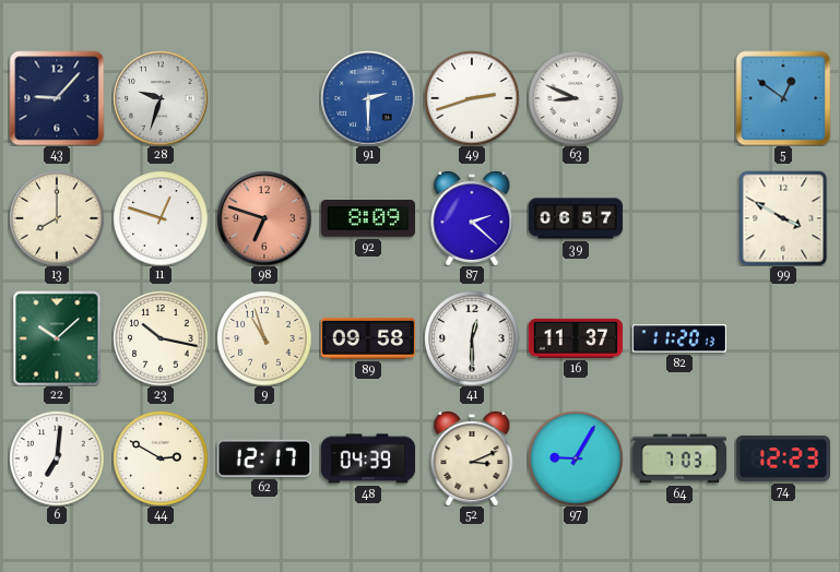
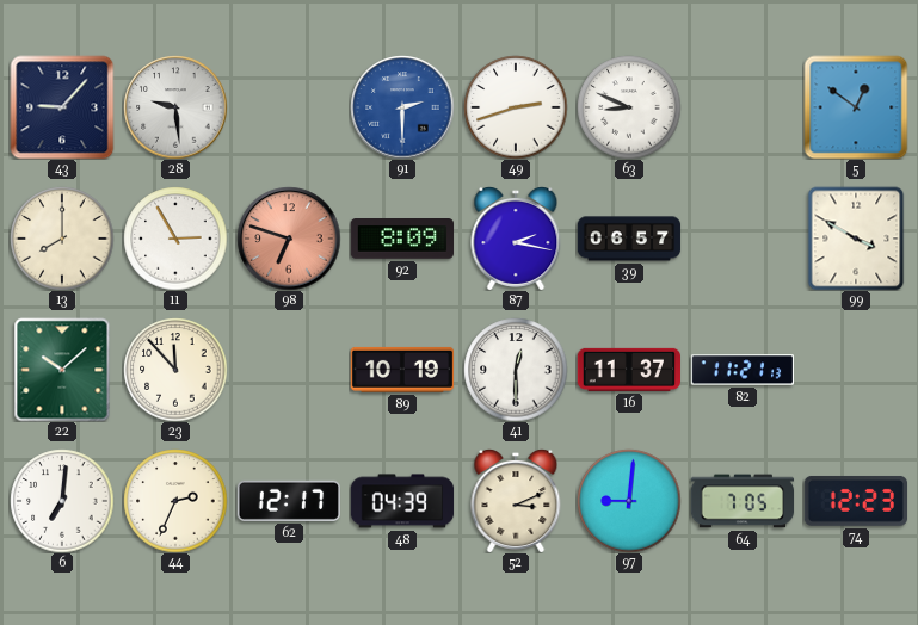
28: 9:33 -> 9:29
11: 12:48 -> 2:55
87: 2:22 -> 2:17
23: 10:17 -> 11:53
9: 10:57 -> none
89: 09:58 -> 10:19
82: 11:20 -> 11:21
44: 2:50 -> 2:34
97: 9:05 -> 9:01
64: 7:03 -> 7:05
